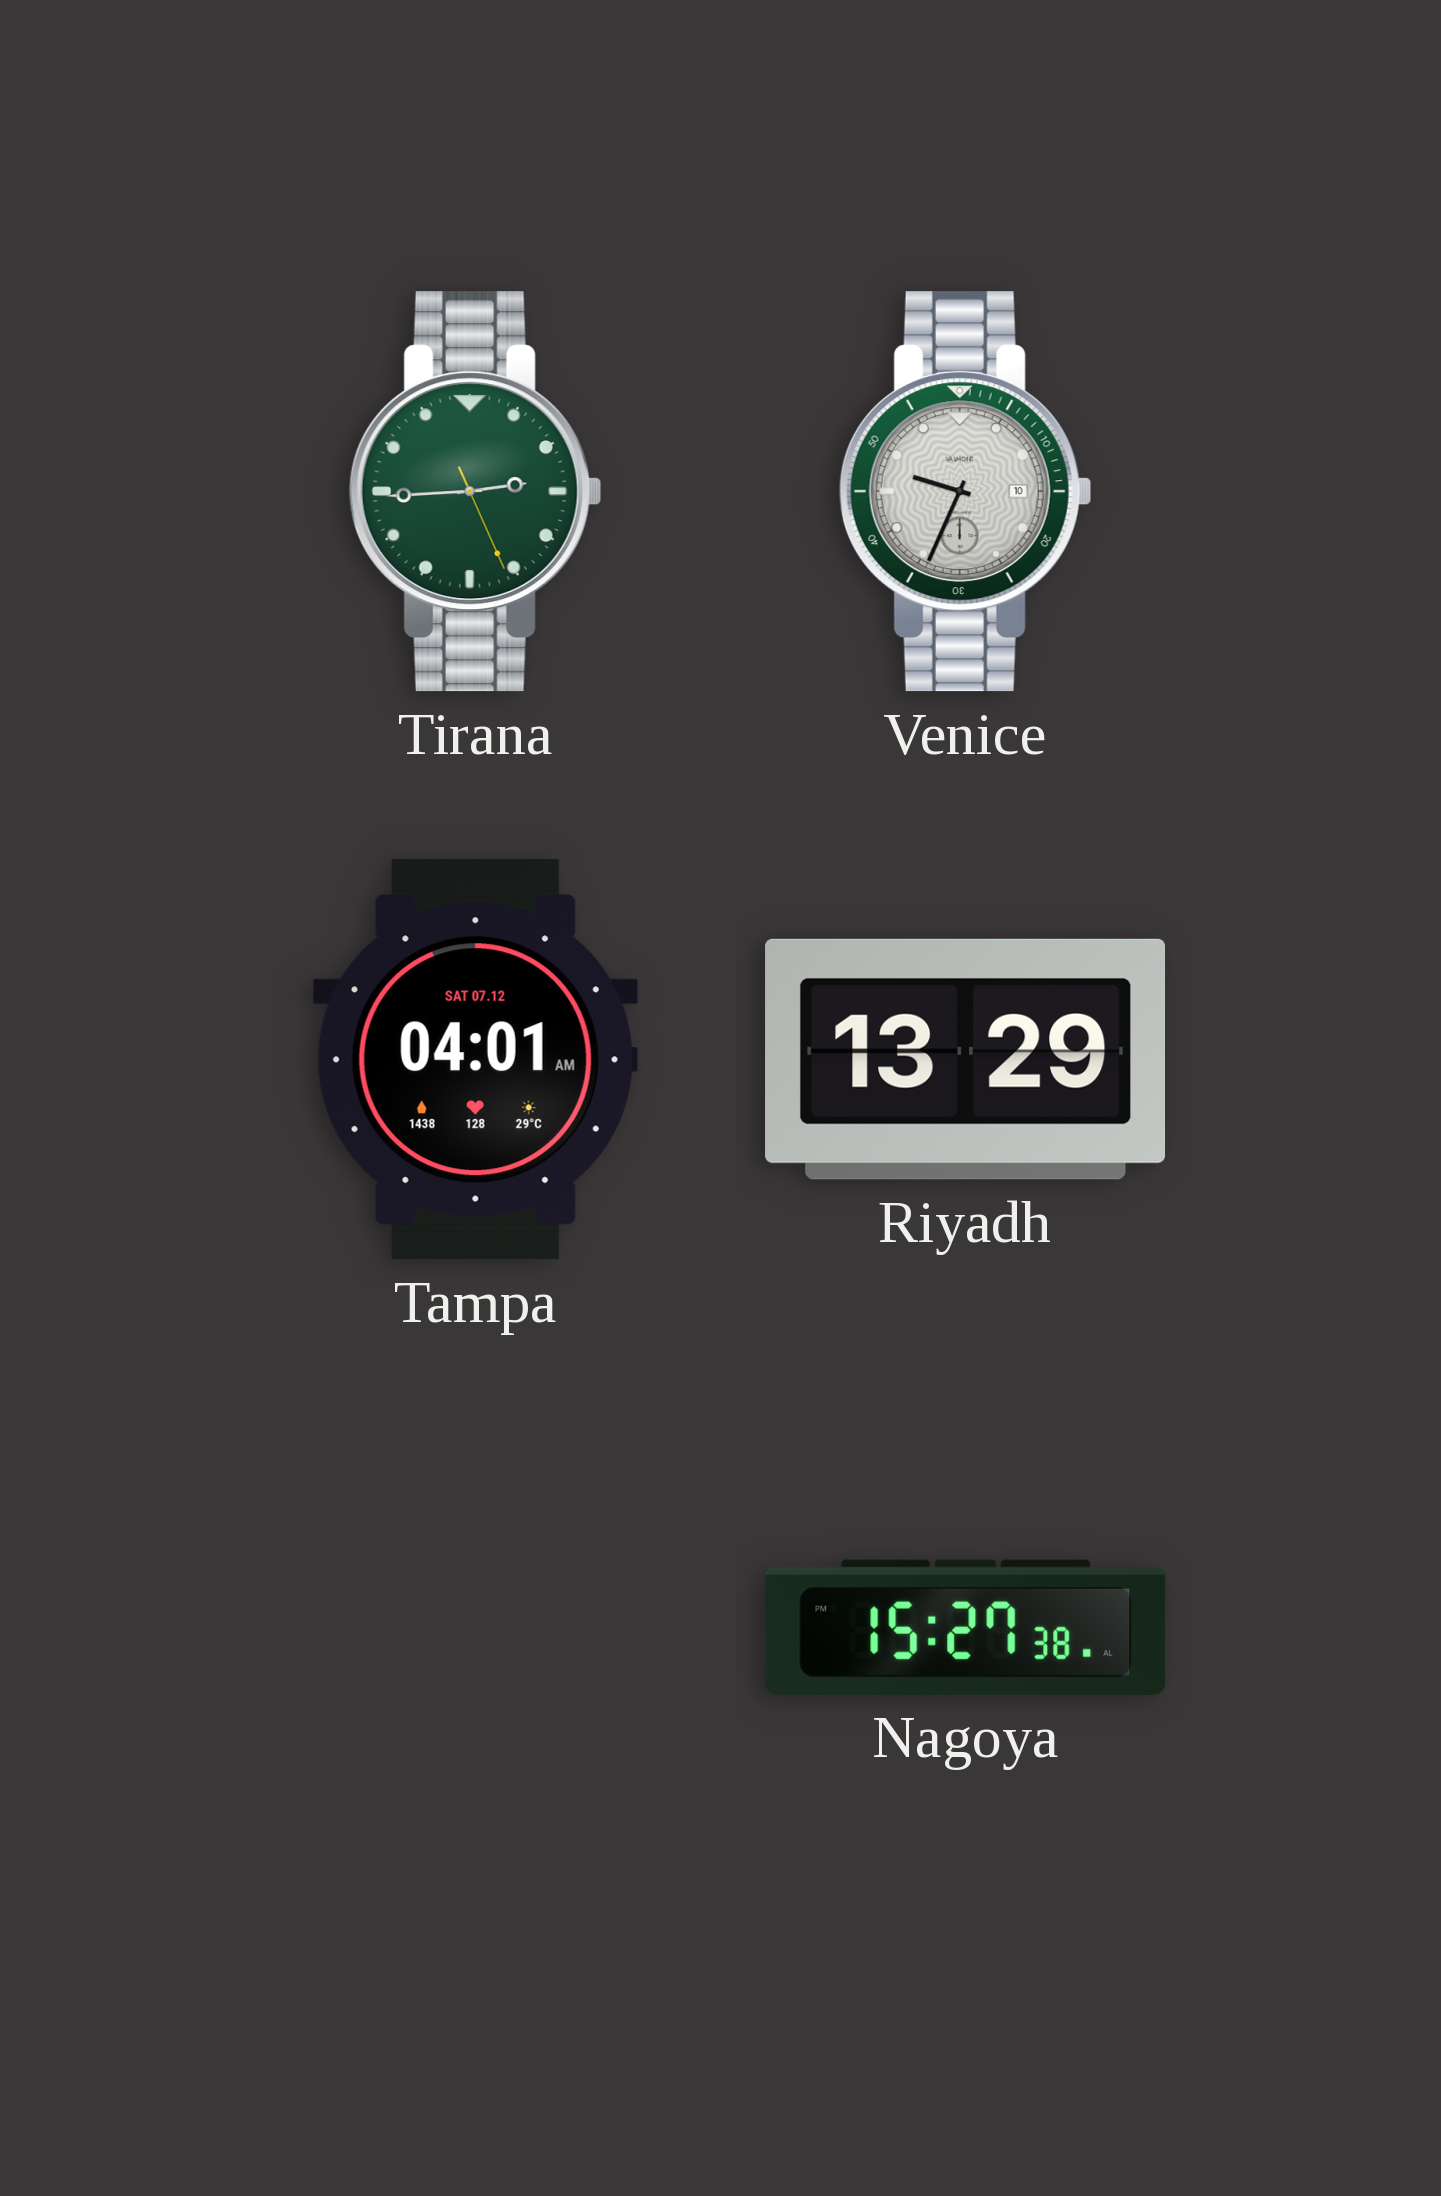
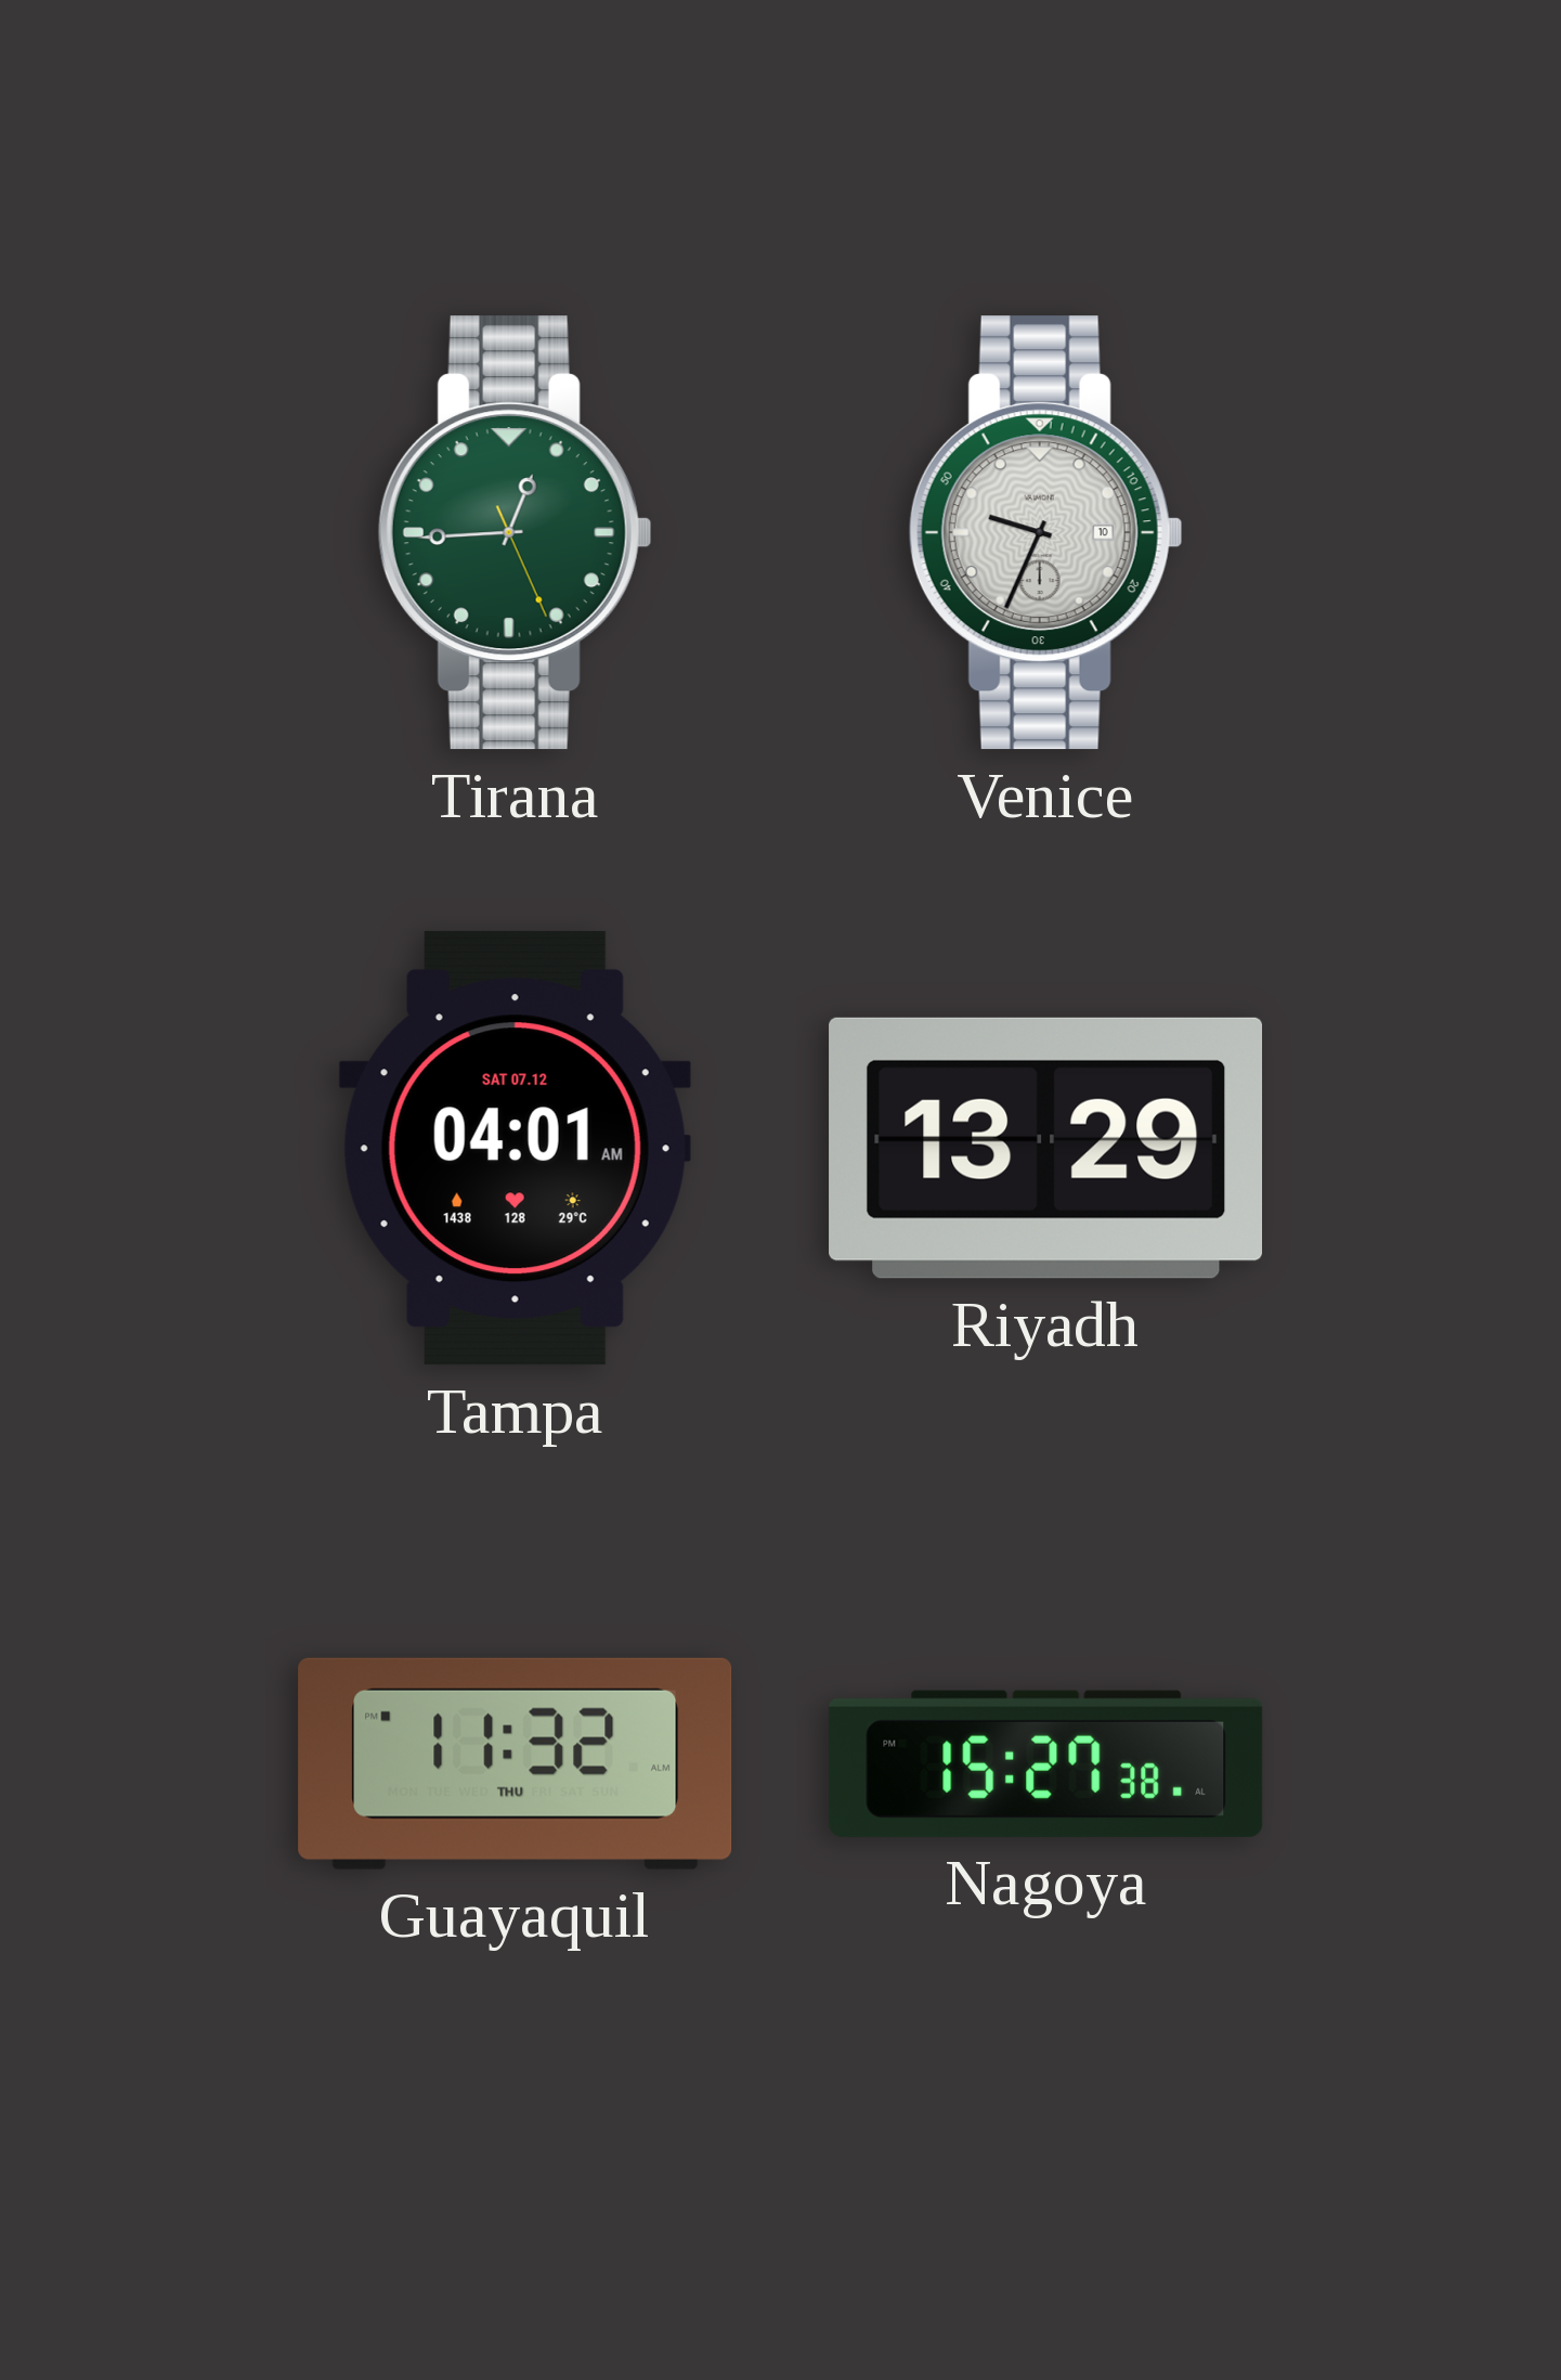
Tirana: 2:44 -> 12:44
Guayaquil: none -> 11:32
